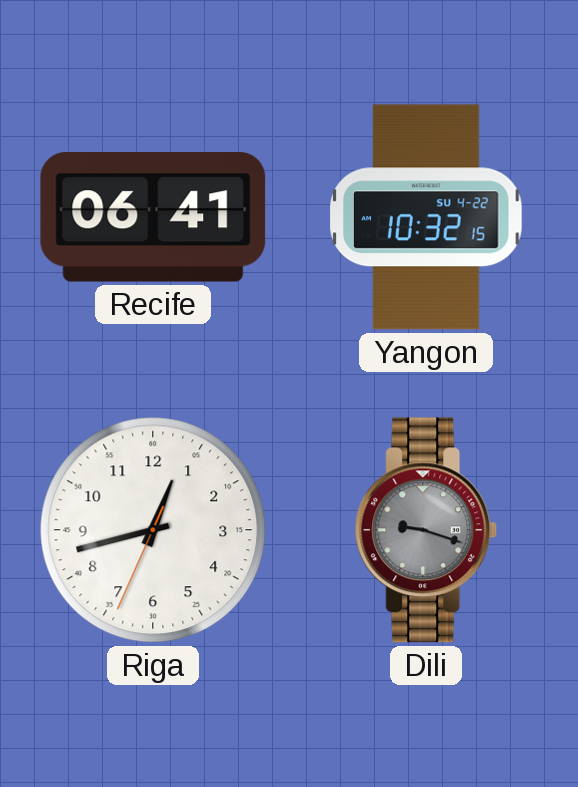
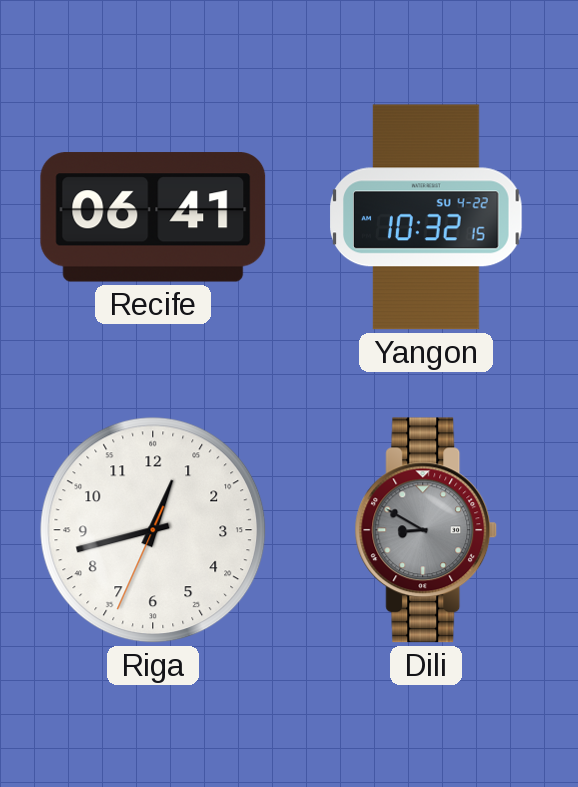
Dili: 9:18 -> 8:50
